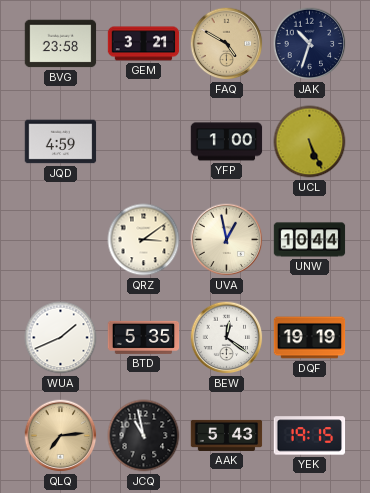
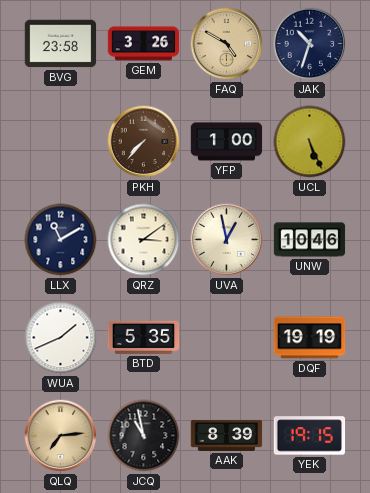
GEM: 3:21 -> 3:26
JQD: 4:59 -> none
PKH: none -> 7:37
LLX: none -> 11:10
UNW: 10:44 -> 10:46
BEW: 12:21 -> none
AAK: 5:43 -> 8:39
